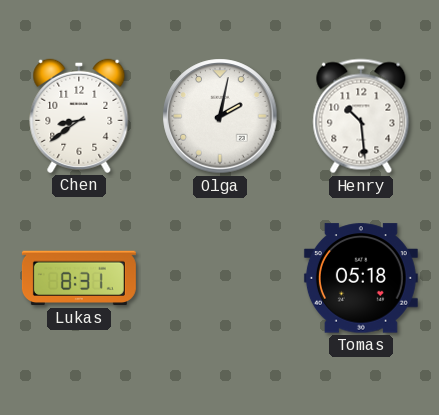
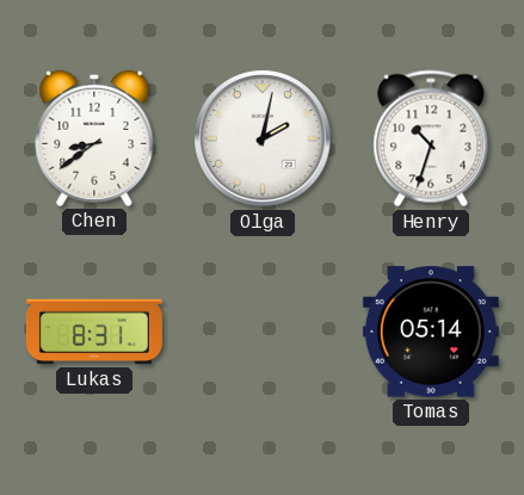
Henry: 10:29 -> 10:33
Tomas: 05:18 -> 05:14
